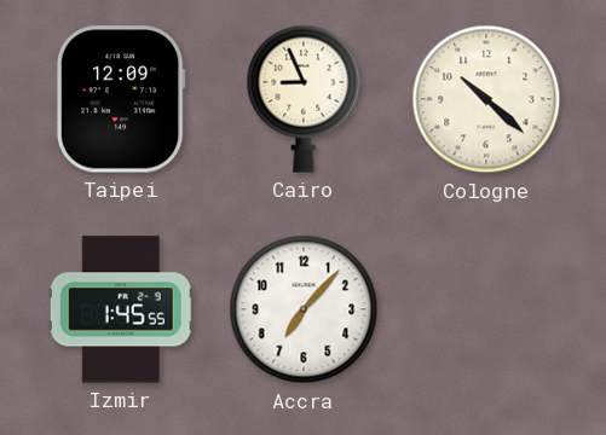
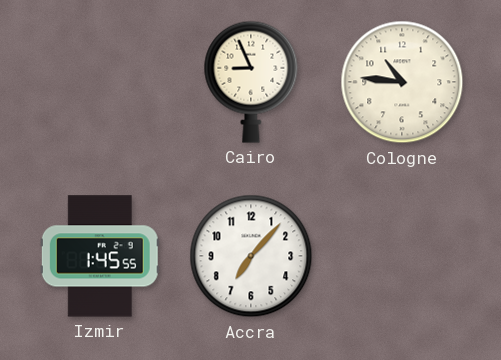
Taipei: 12:09 -> none
Cologne: 10:22 -> 10:46
